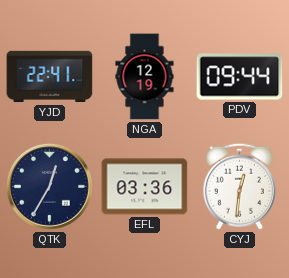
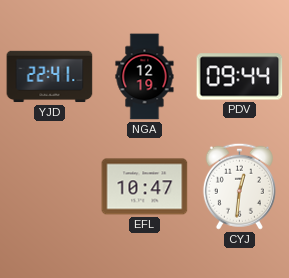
QTK: 12:35 -> none
EFL: 03:36 -> 10:47
